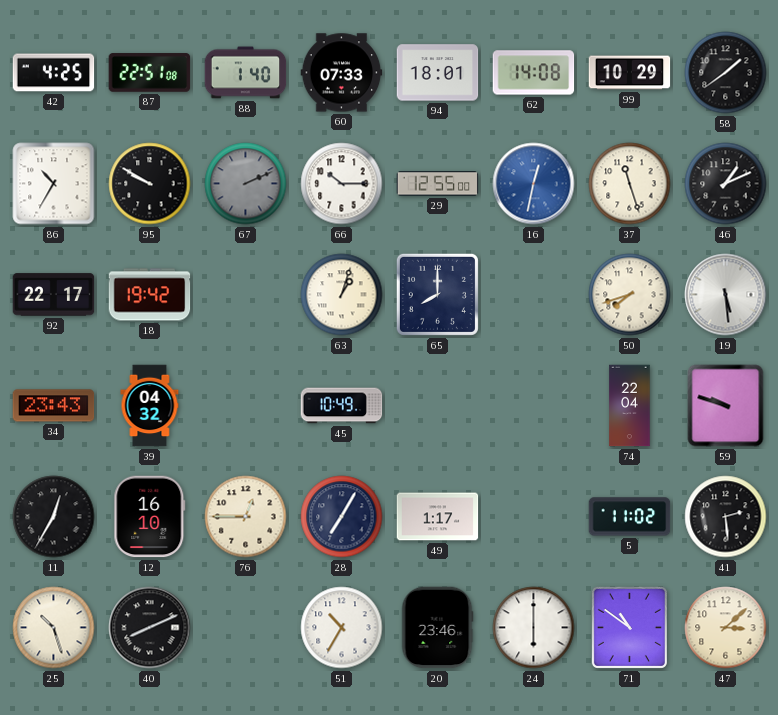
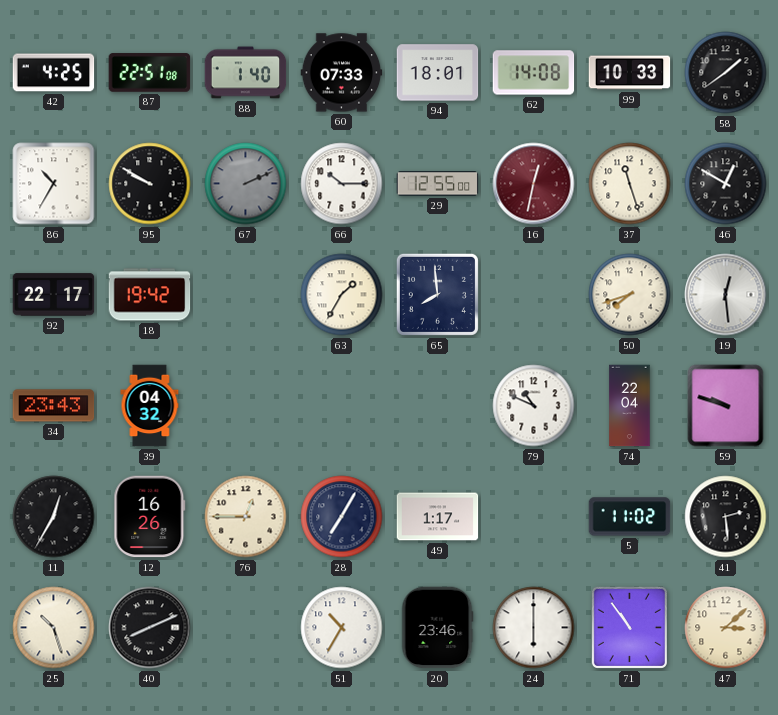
99: 10:29 -> 10:33
16 dial: blue -> burgundy
46: 1:11 -> 12:50
63: 1:03 -> 1:35
65: 8:00 -> 7:59
19: 5:29 -> 12:29
45: 10:49 -> none
79: none -> 10:49
12: 16:10 -> 16:26
71: 10:51 -> 10:54
